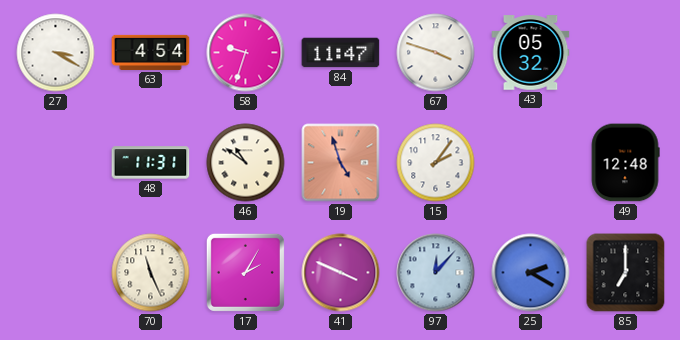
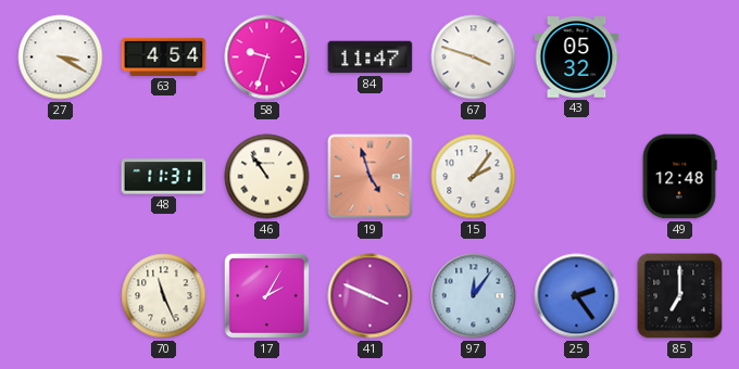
46: 10:51 -> 10:54
97: 12:07 -> 12:06
25: 2:20 -> 2:24
